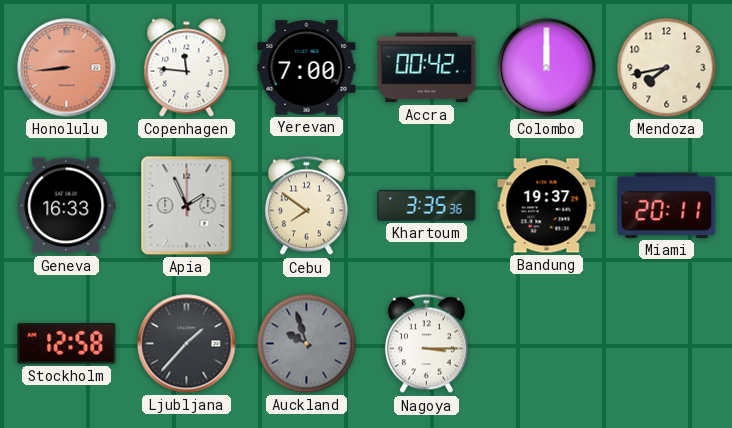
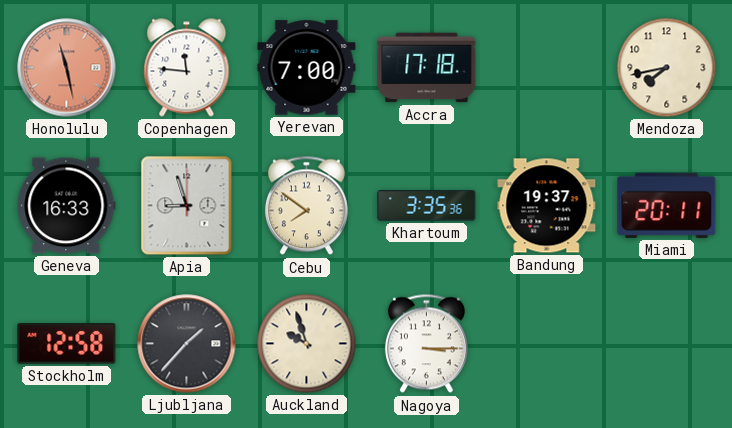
Honolulu: 8:44 -> 11:28
Accra: 00:42 -> 17:18
Colombo: 12:00 -> none
Apia: 1:56 -> 8:57
Auckland dial: grey -> cream
